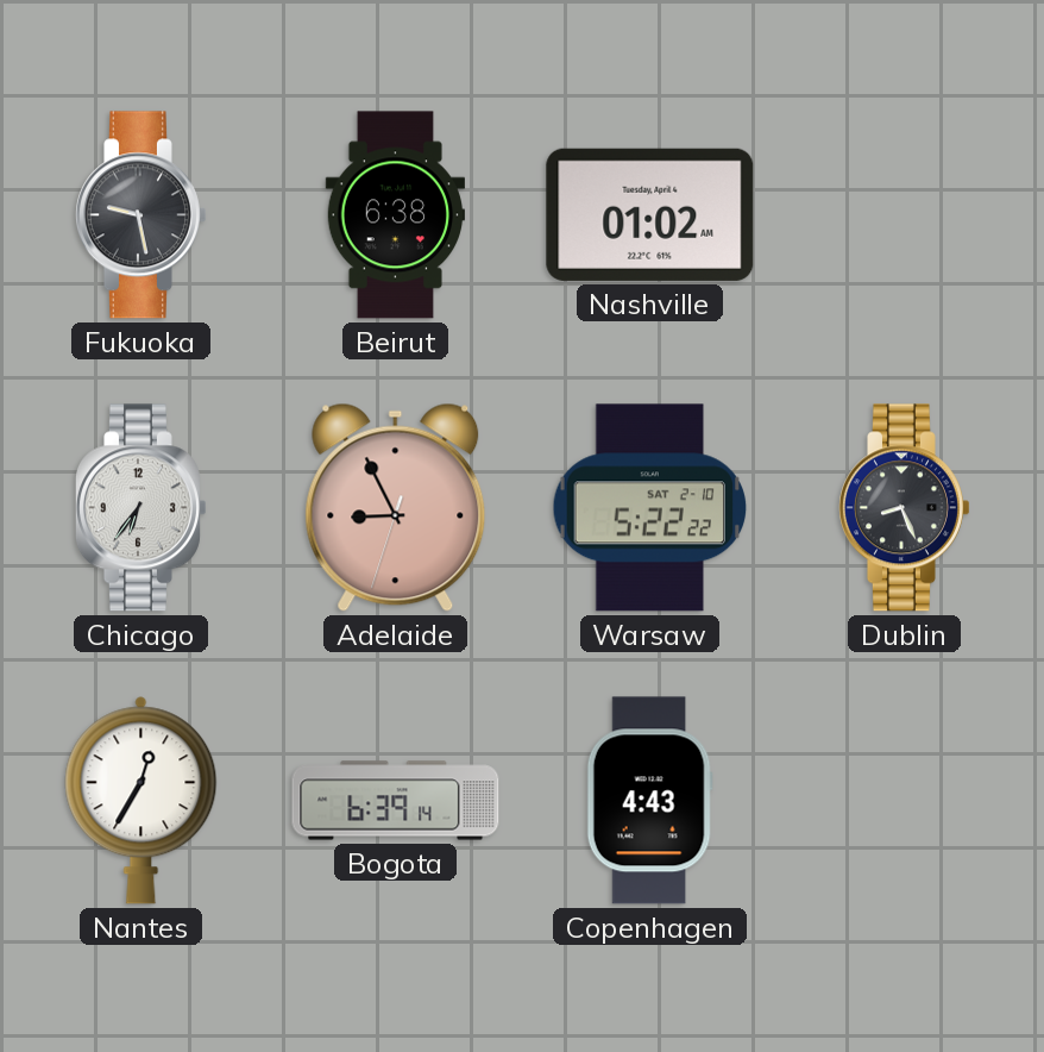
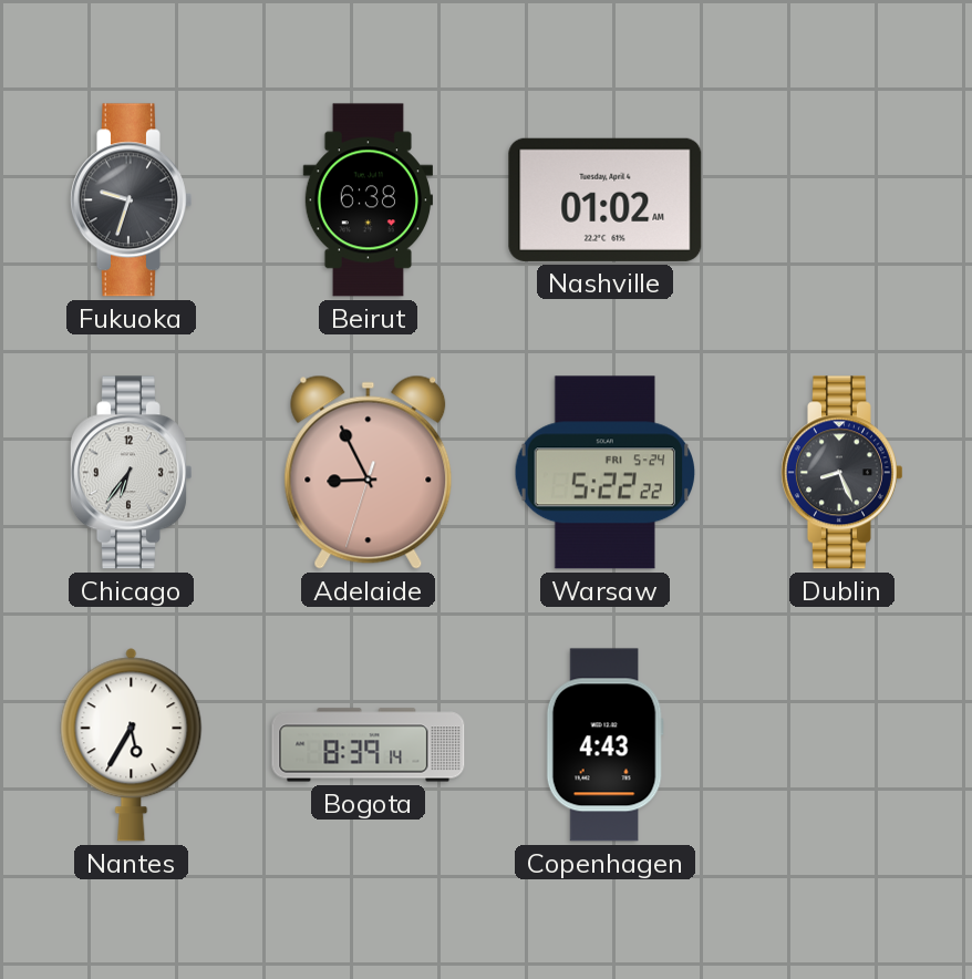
Fukuoka: 9:28 -> 9:33
Warsaw date: SAT 2-10 -> FRI 5-24
Nantes: 12:35 -> 5:35
Bogota: 6:39 -> 8:39
